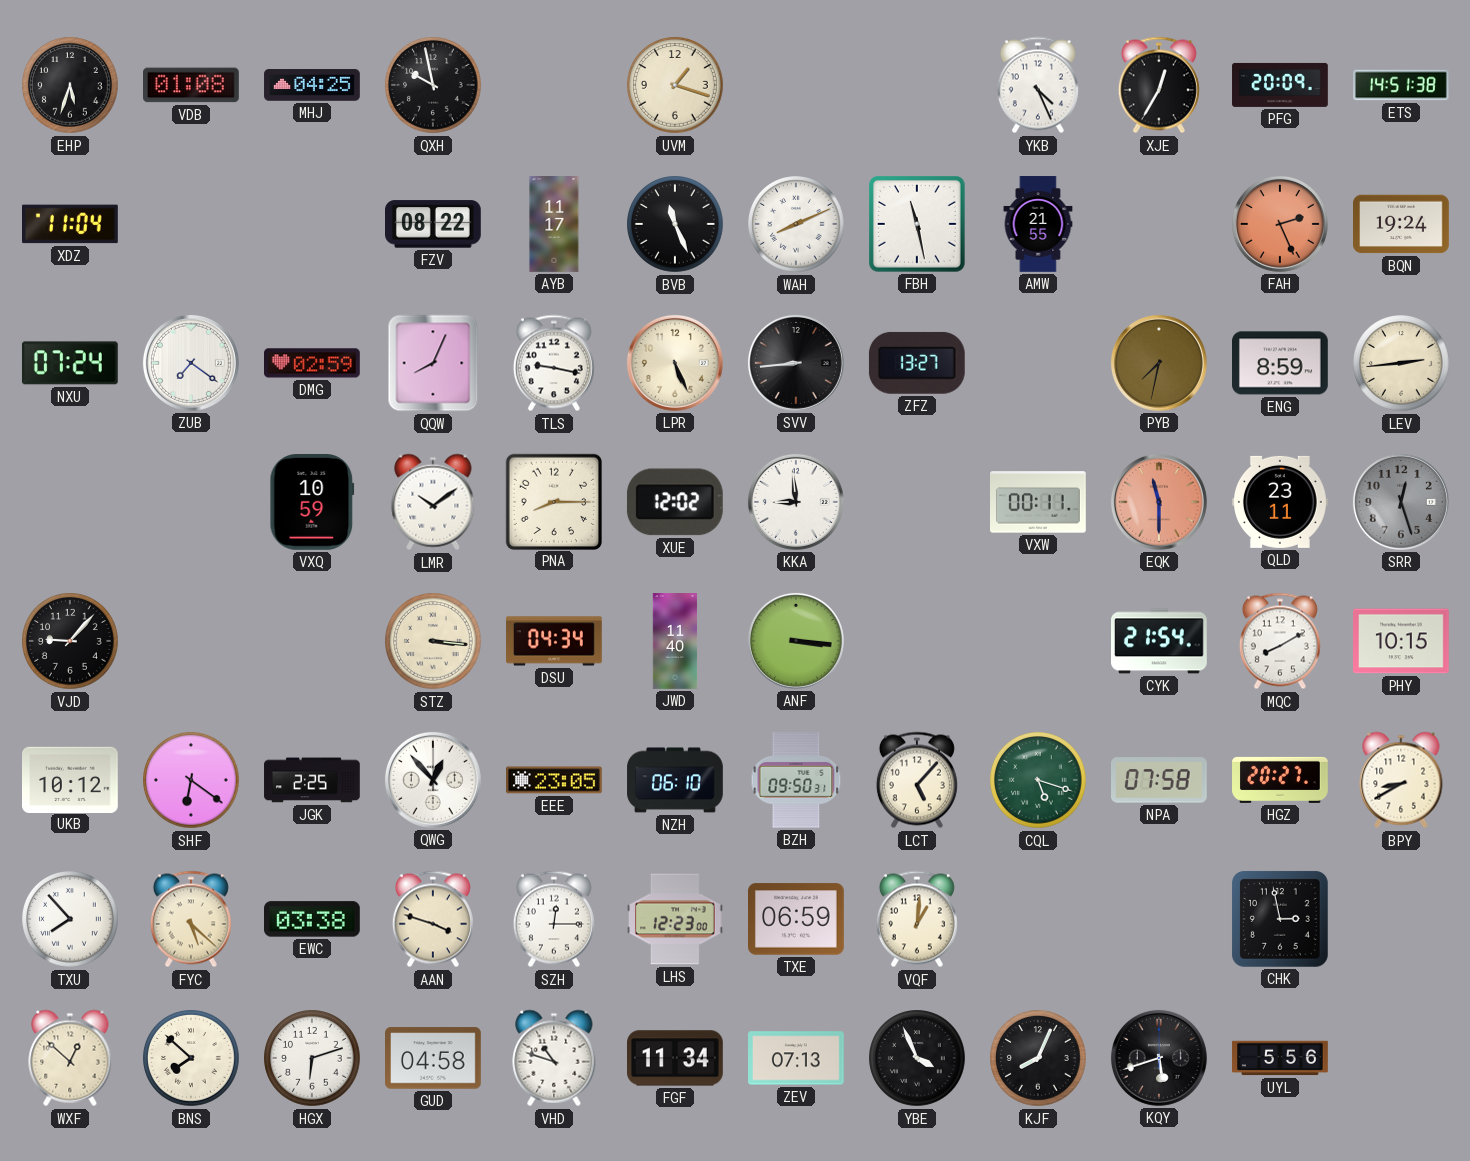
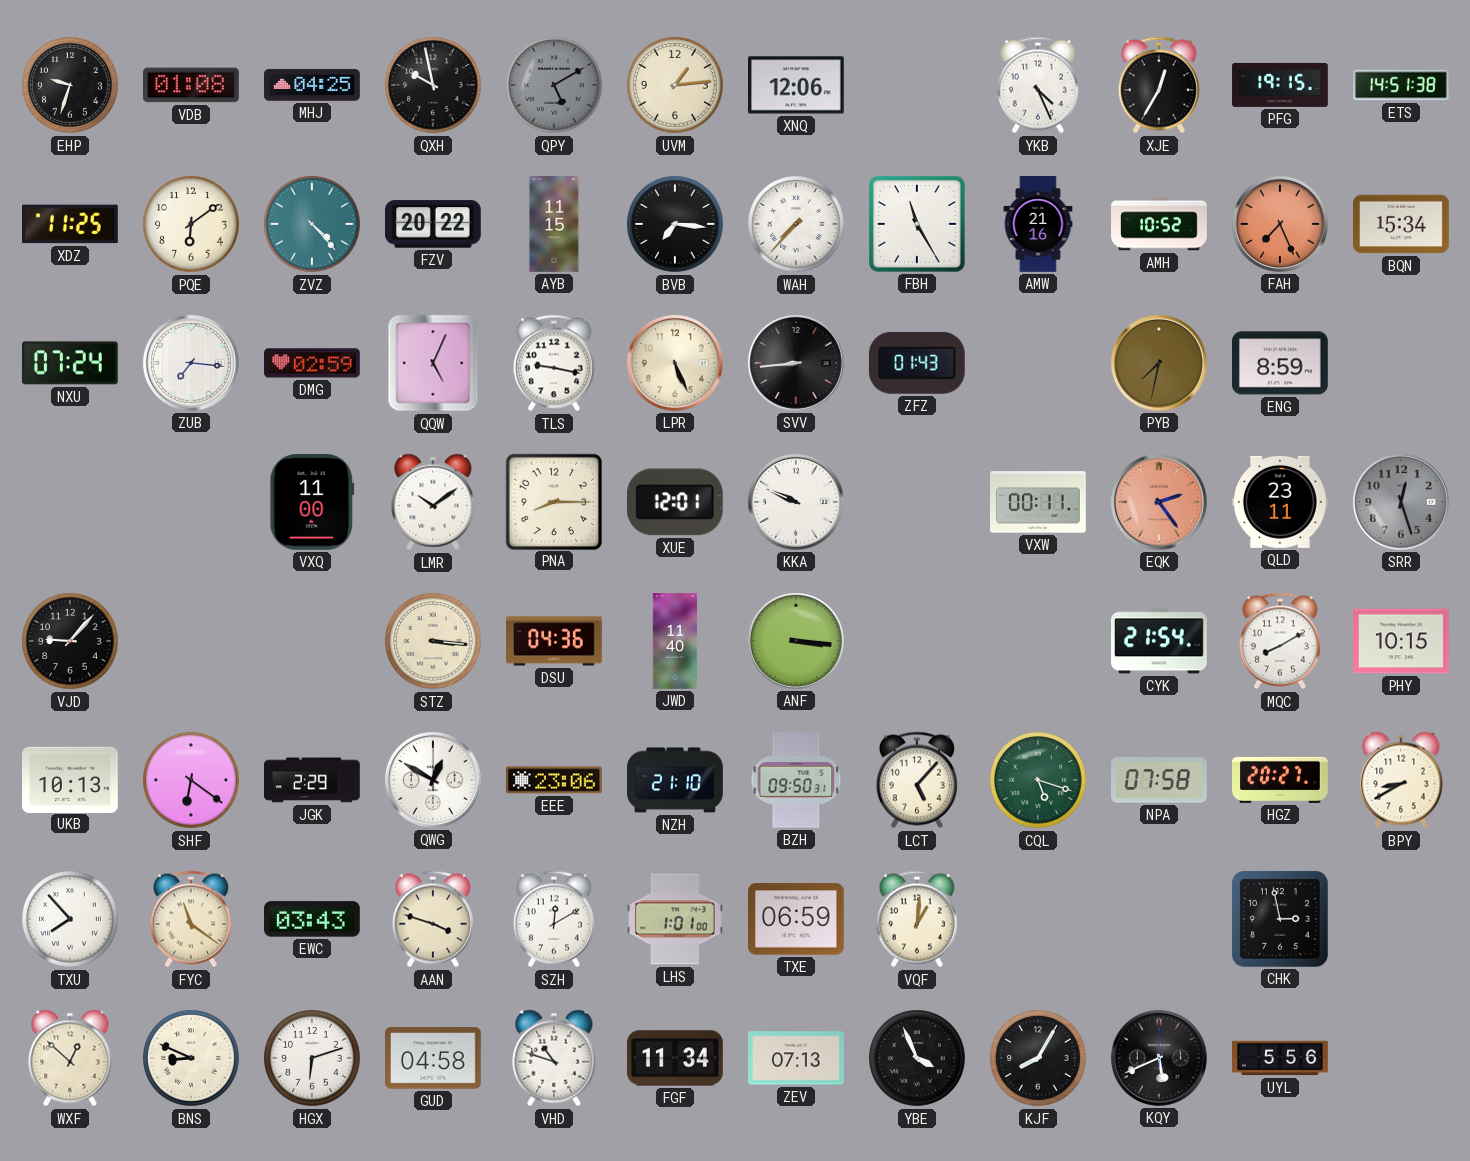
EHP: 5:33 -> 9:33
QPY: none -> 5:10
UVM: 1:18 -> 1:14
XNQ: none -> 12:06
PFG: 20:09 -> 19:15
XDZ: 11:04 -> 11:25
PQE: none -> 6:09
ZVZ: none -> 4:23
FZV: 08:22 -> 20:22
AYB: 11:17 -> 11:15
BVB: 11:26 -> 7:16
WAH: 8:11 -> 7:37
FBH: 11:28 -> 11:25
AMW: 21:55 -> 21:16
AMH: none -> 10:52
FAH: 2:26 -> 7:26
BQN: 19:24 -> 15:34
ZUB: 7:21 -> 7:16
QQW: 8:04 -> 5:04
ZFZ: 13:27 -> 01:43
LEV: 2:44 -> none
VXQ: 10:59 -> 11:00
XUE: 12:02 -> 12:01
KKA: 8:59 -> 9:49
EQK: 11:30 -> 2:24
DSU: 04:34 -> 04:36
UKB: 10:12 -> 10:13
JGK: 2:25 -> 2:29
QWG: 12:53 -> 12:50
EEE: 23:05 -> 23:06
NZH: 06:10 -> 21:10
FYC: 5:22 -> 11:21
EWC: 03:38 -> 03:43
SZH: 12:15 -> 12:10
LHS: 12:23 -> 1:01
BNS: 7:52 -> 8:49
KJF: 8:04 -> 8:05
KQY: 5:42 -> 5:41
